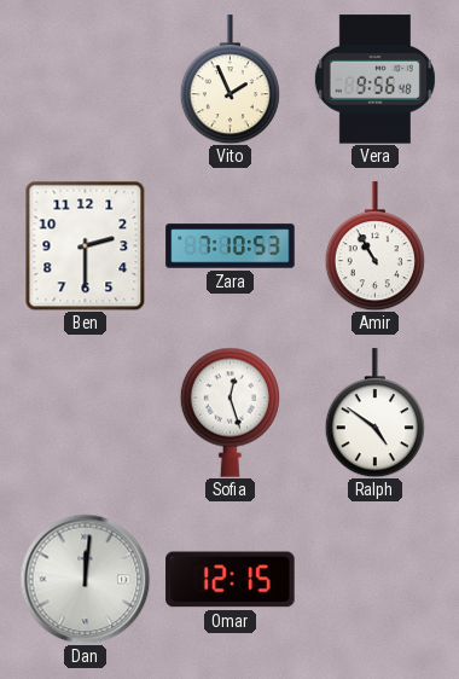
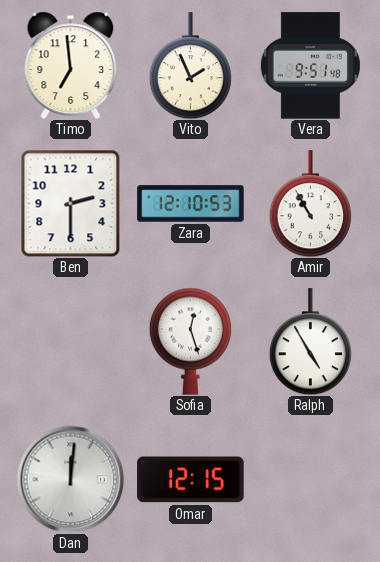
Timo: none -> 6:59
Vera: 9:56 -> 9:51
Zara: 7:10 -> 12:10
Ralph: 4:51 -> 4:55
